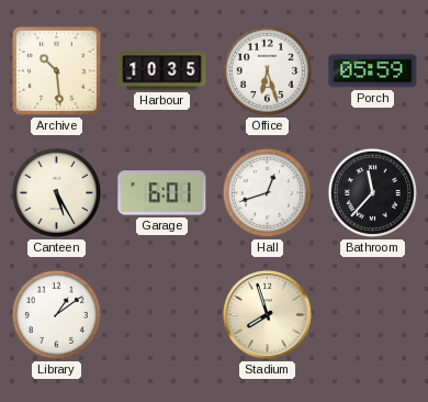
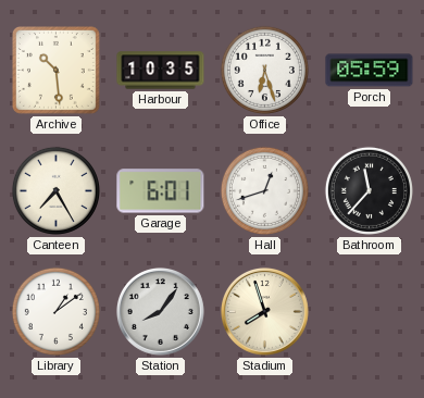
Canteen: 5:25 -> 7:25
Station: none -> 8:06
